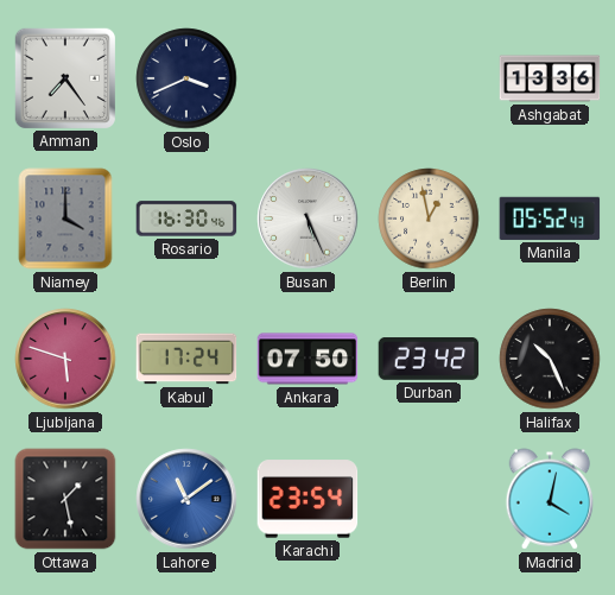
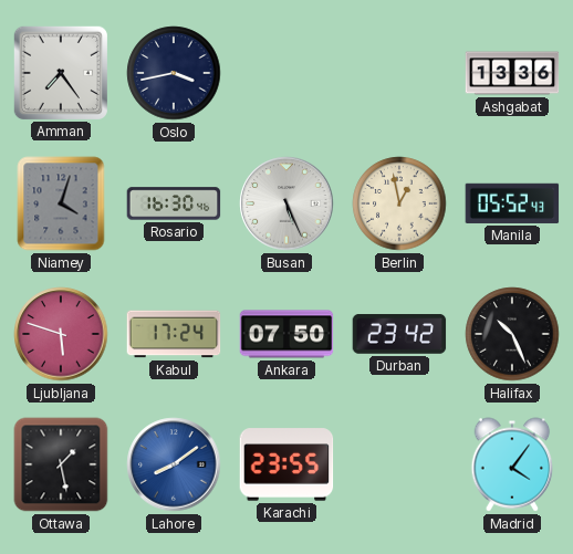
Oslo: 3:41 -> 3:43
Niamey: 4:00 -> 4:03
Lahore: 11:09 -> 8:09
Karachi: 23:54 -> 23:55
Madrid: 4:02 -> 4:06
